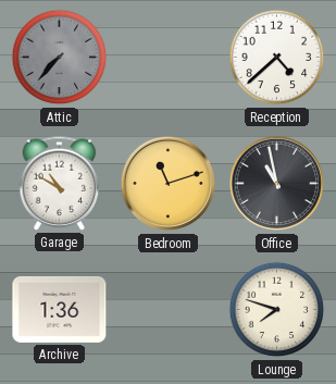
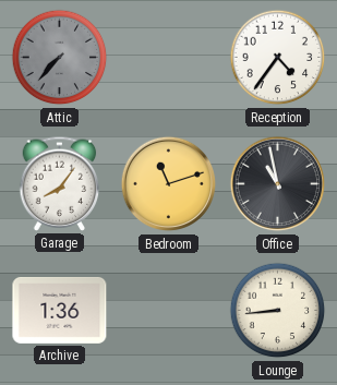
Reception: 4:38 -> 4:36
Garage: 10:50 -> 8:06
Lounge: 7:48 -> 8:44
